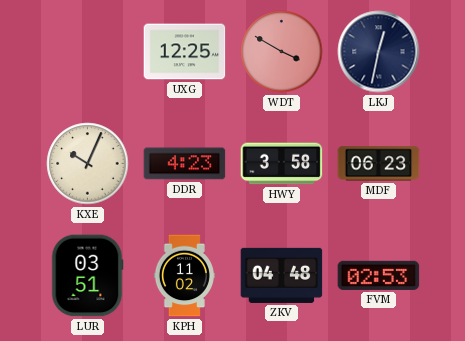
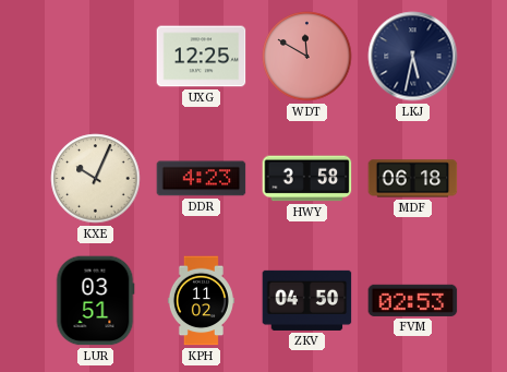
WDT: 3:50 -> 11:50
LKJ: 12:32 -> 5:32
MDF: 06:23 -> 06:18
ZKV: 04:48 -> 04:50
